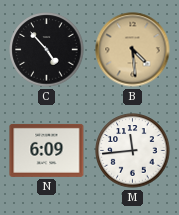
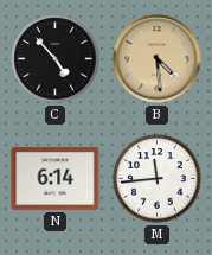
N: 6:09 -> 6:14
